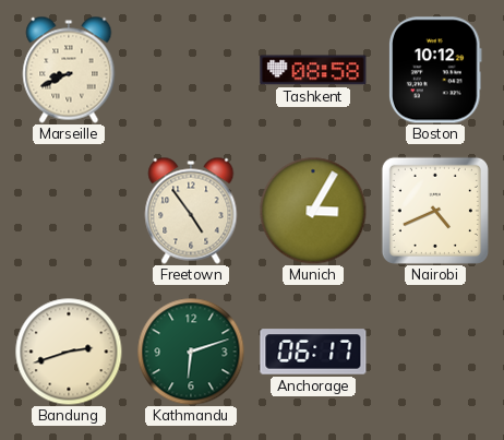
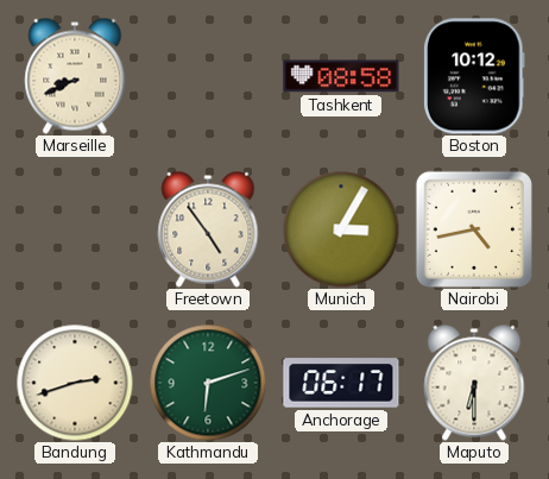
Nairobi: 4:41 -> 4:43
Maputo: none -> 6:30
